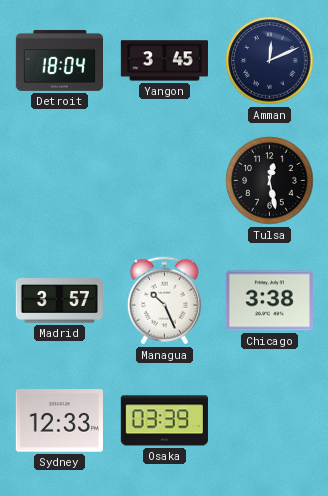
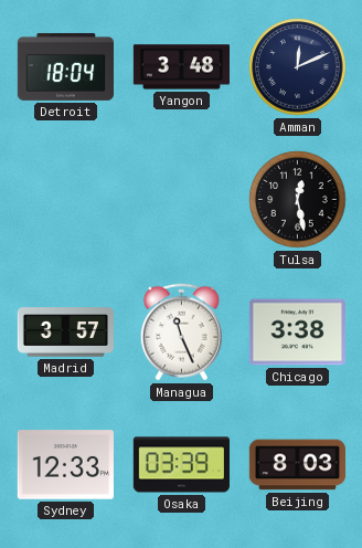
Yangon: 3:45 -> 3:48
Managua: 10:26 -> 11:26
Beijing: none -> 8:03
